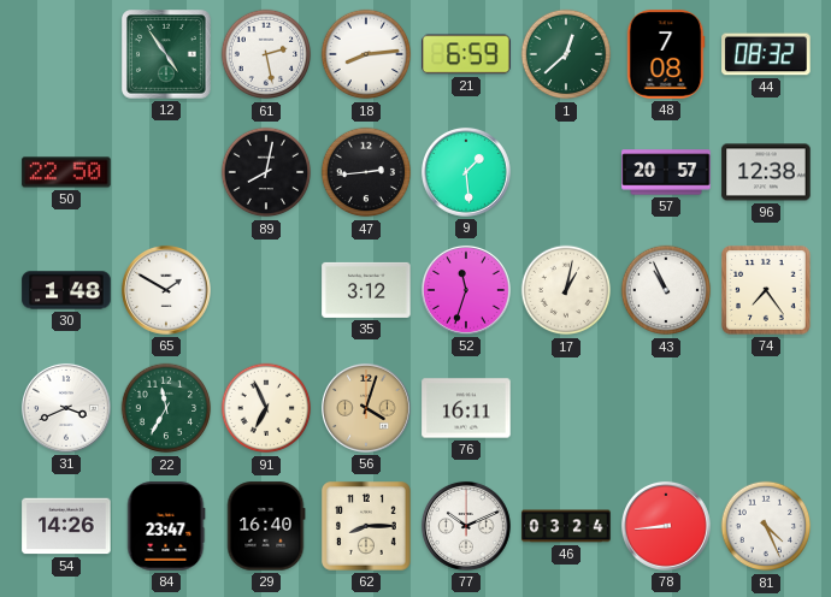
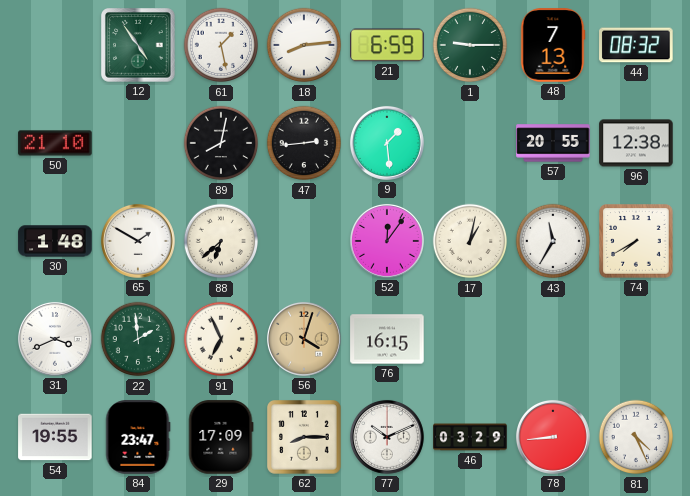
61: 2:28 -> 1:28
1: 12:38 -> 9:15
48: 7:08 -> 7:13
50: 22:50 -> 21:10
57: 20:57 -> 20:55
88: none -> 6:38
35: 3:12 -> none
52: 11:33 -> 12:06
43: 10:56 -> 11:35
74: 7:24 -> 7:40
22: 11:35 -> 1:59
76: 16:11 -> 16:15
54: 14:26 -> 19:55
29: 16:40 -> 17:09
46: 03:24 -> 03:29
